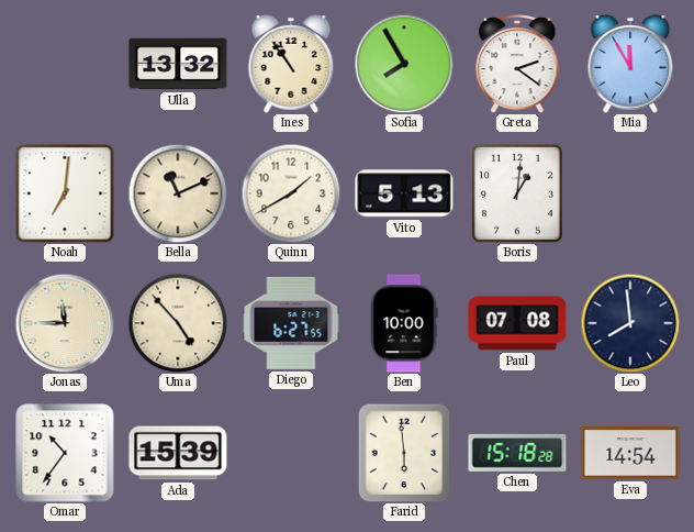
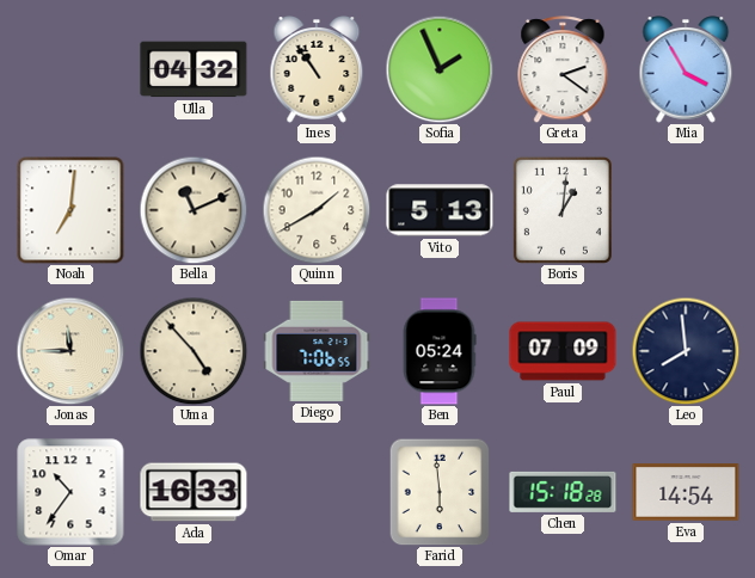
Ulla: 13:32 -> 04:32
Sofia: 7:55 -> 1:56
Mia: 11:55 -> 3:55
Diego: 6:27 -> 7:06
Ben: 10:00 -> 05:24
Paul: 07:08 -> 07:09
Ada: 15:39 -> 16:33
